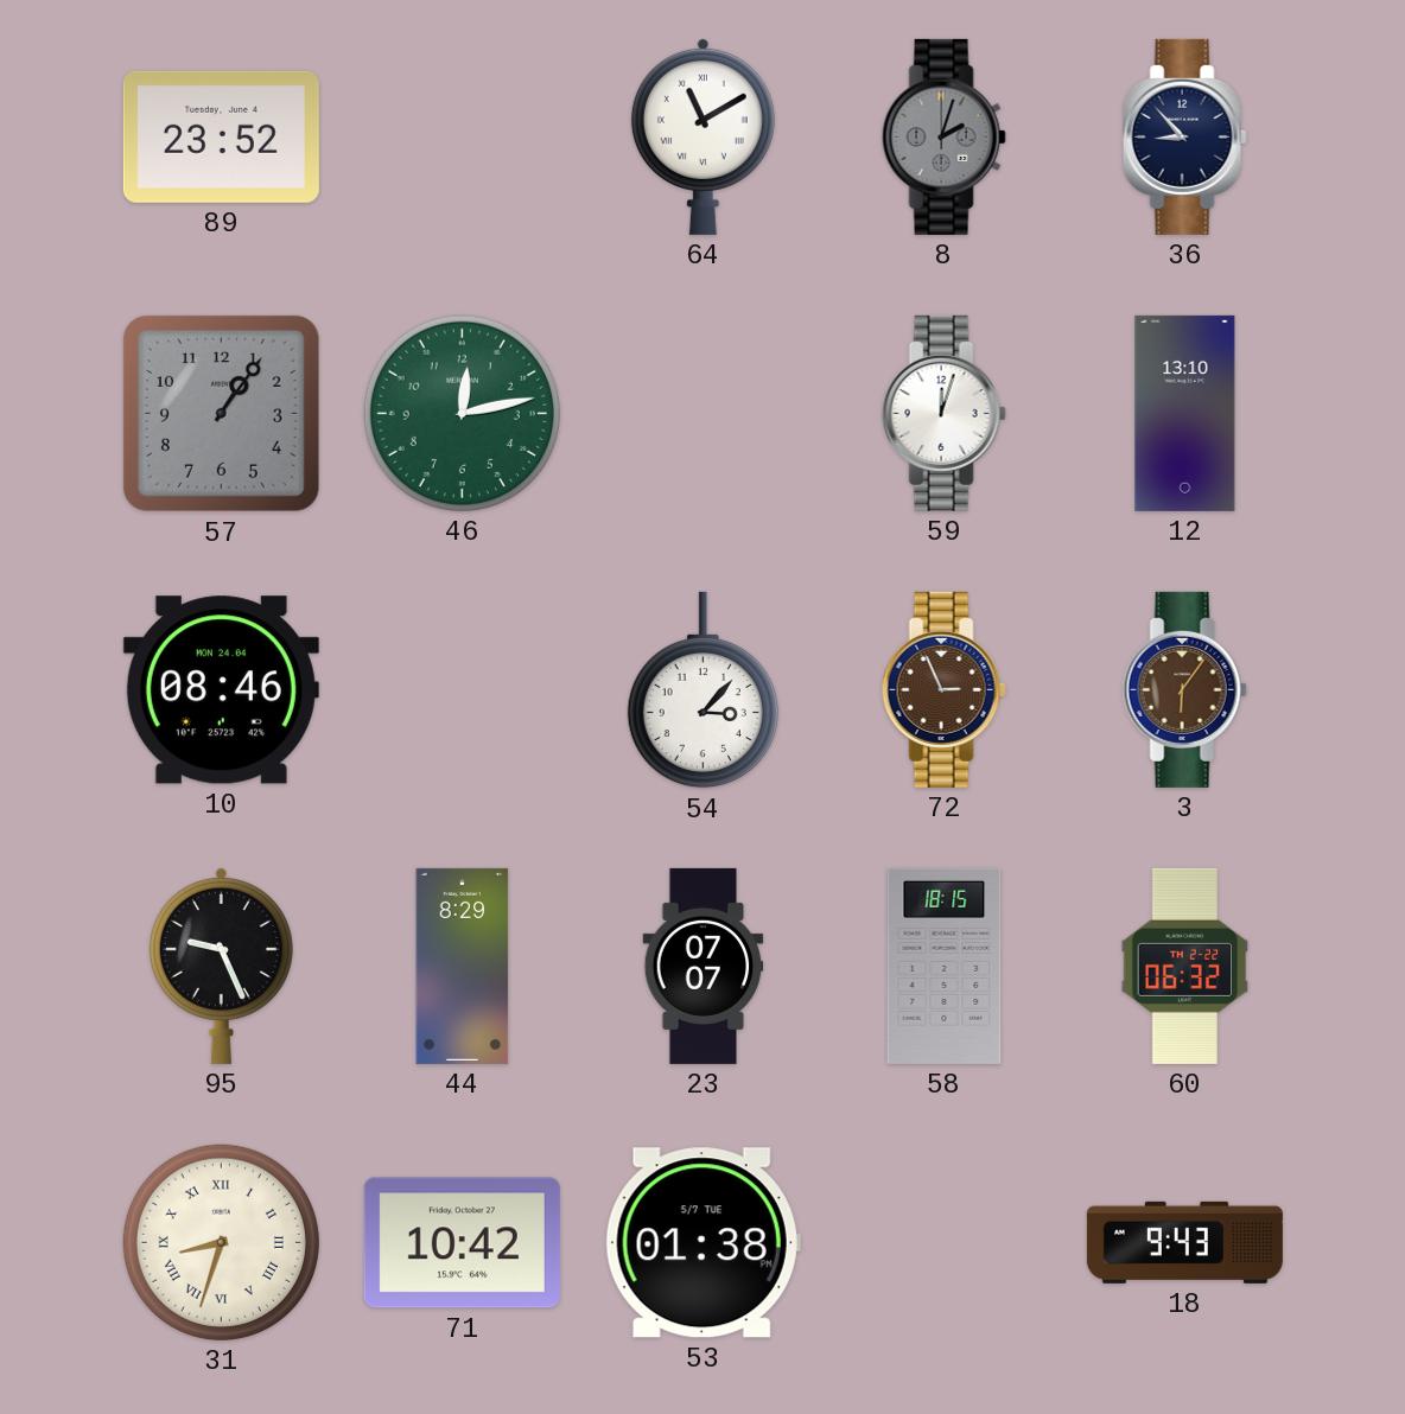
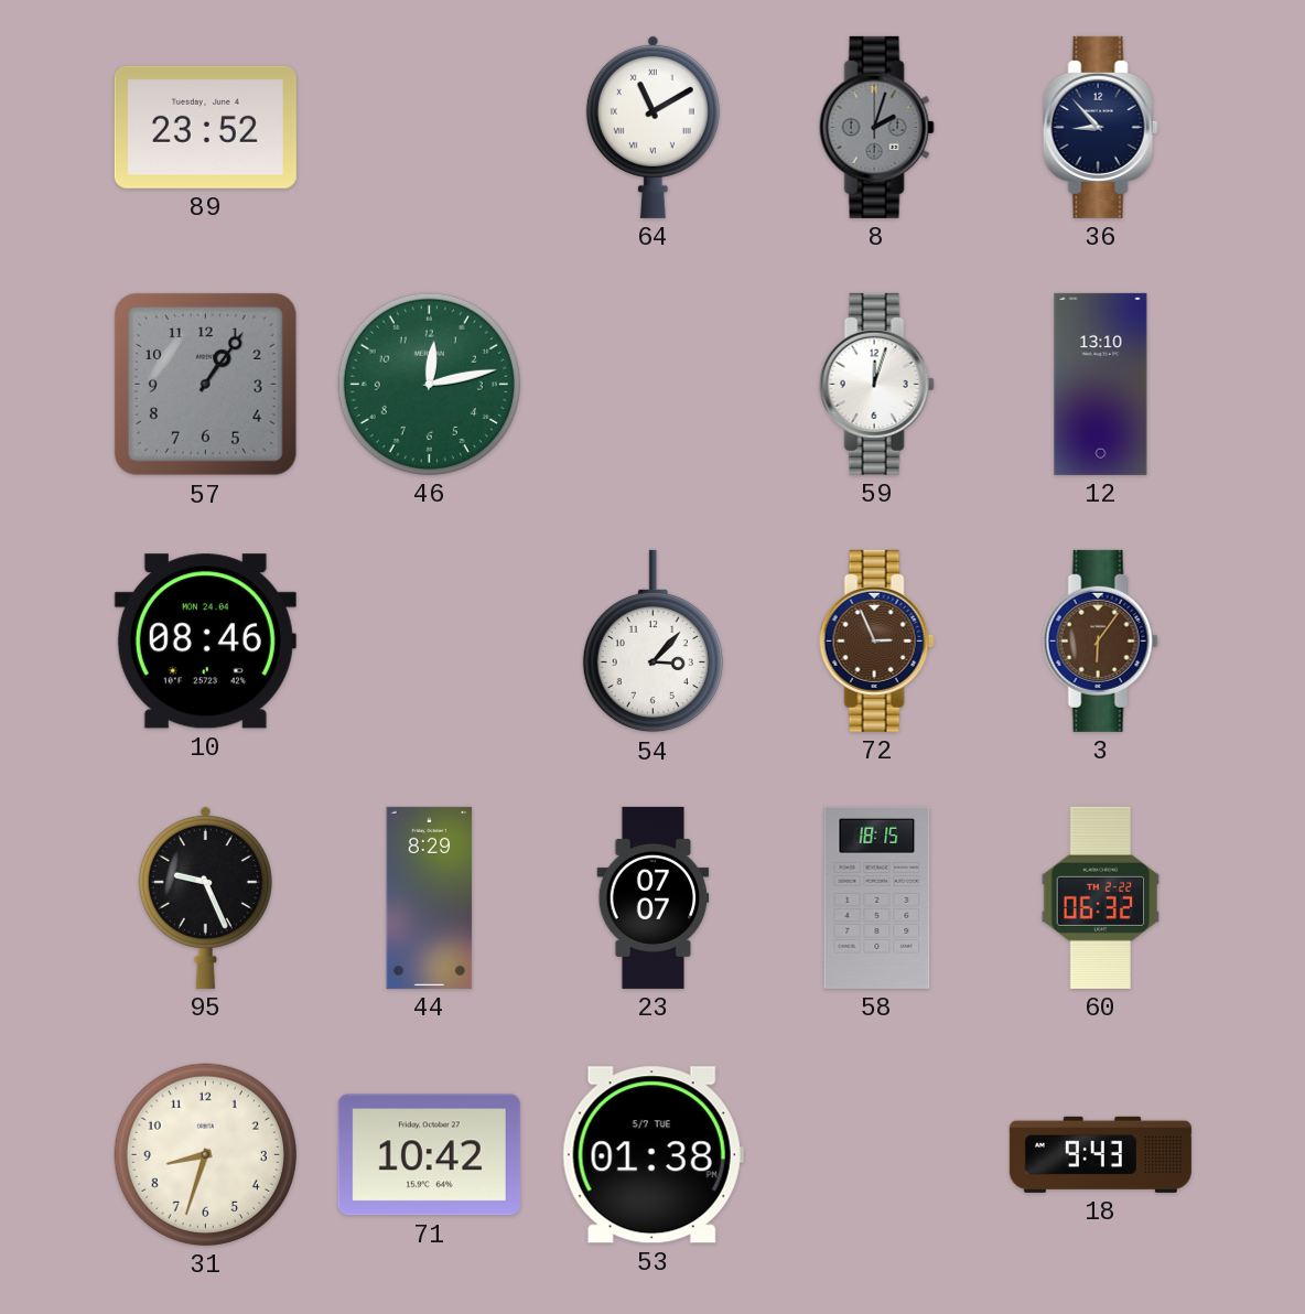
31 numerals: Roman -> Arabic
